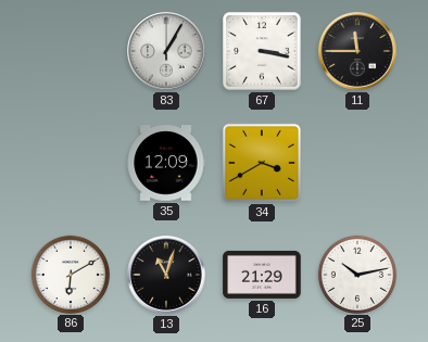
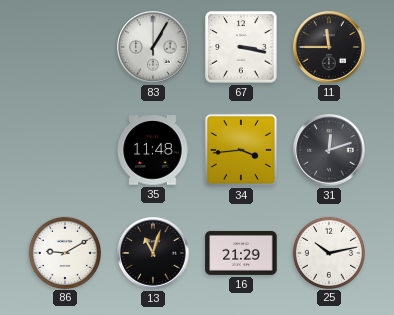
35: 12:09 -> 11:48
34: 3:40 -> 3:44
31: none -> 12:12
86: 6:10 -> 9:10
